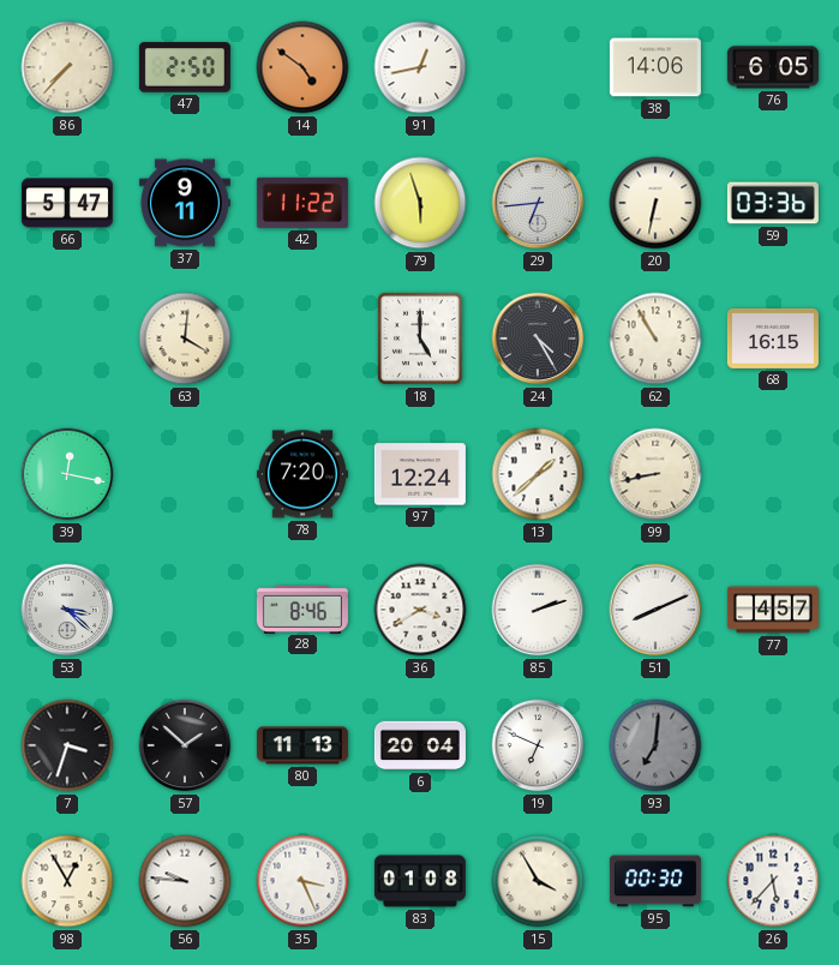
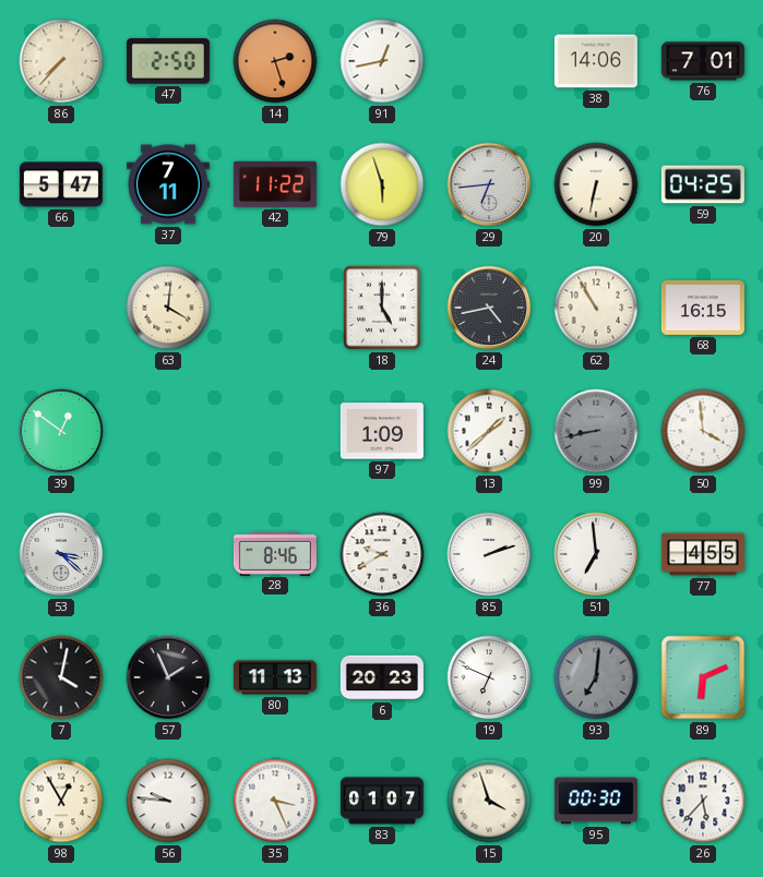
14: 4:51 -> 2:27
76: 6:05 -> 7:01
37: 9:11 -> 7:11
59: 03:36 -> 04:25
24: 4:25 -> 4:43
39: 12:17 -> 12:51
78: 7:20 -> none
97: 12:24 -> 1:09
99 dial: cream -> grey
50: none -> 3:59
36: 3:40 -> 9:40
51: 8:11 -> 6:59
77: 4:57 -> 4:55
7: 3:33 -> 4:02
57: 1:52 -> 1:56
6: 20:04 -> 20:23
89: none -> 6:11
83: 01:08 -> 01:07
15: 3:55 -> 3:57
